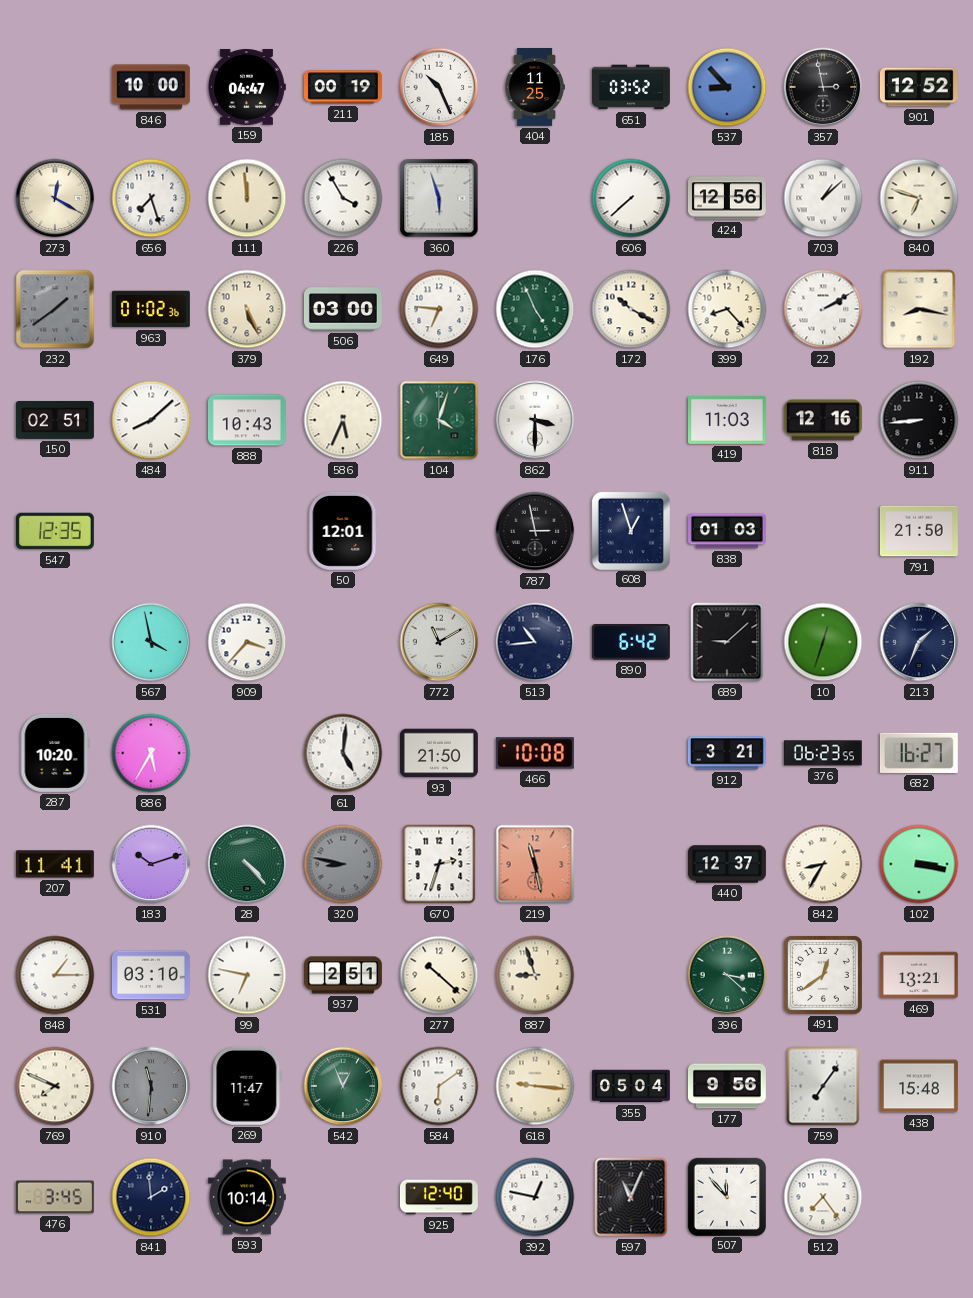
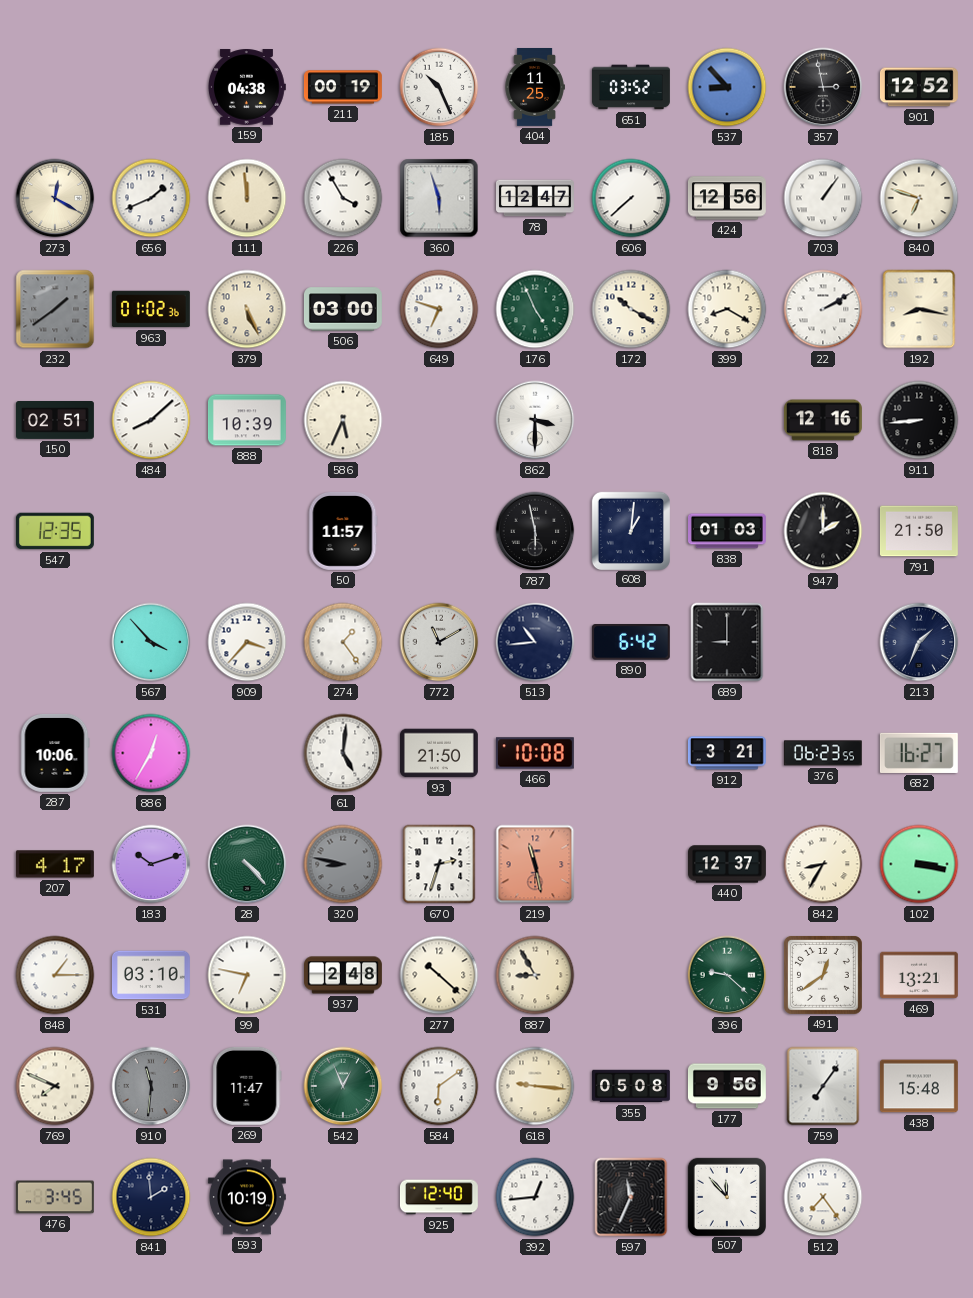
846: 10:00 -> none
159: 04:47 -> 04:38
656: 7:27 -> 1:41
78: none -> 12:47
703: 1:08 -> 1:06
649: 6:46 -> 6:48
399: 8:23 -> 8:20
888: 10:43 -> 10:39
104: 4:03 -> none
419: 11:03 -> none
50: 12:01 -> 11:57
787: 2:58 -> 5:58
608: 12:57 -> 1:01
947: none -> 2:00
567: 3:58 -> 3:53
274: none -> 1:24
689: 9:08 -> 9:00
10: 12:33 -> none
287: 10:20 -> 10:06
886: 5:35 -> 12:35
207: 11:41 -> 4:17
937: 2:51 -> 2:48
887: 8:57 -> 8:55
396: 3:22 -> 9:22
355: 05:04 -> 05:08
593: 10:14 -> 10:19
392: 12:47 -> 12:44
597: 11:04 -> 11:34
